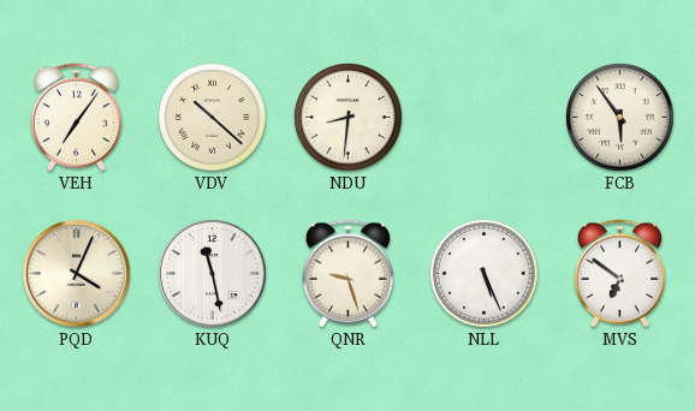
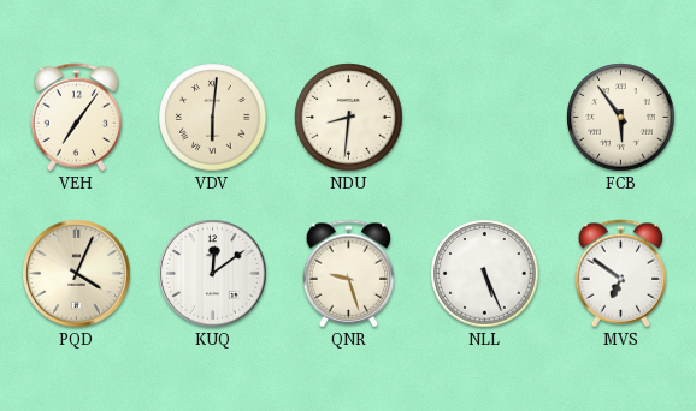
VDV: 10:22 -> 6:01
KUQ: 11:28 -> 12:09
